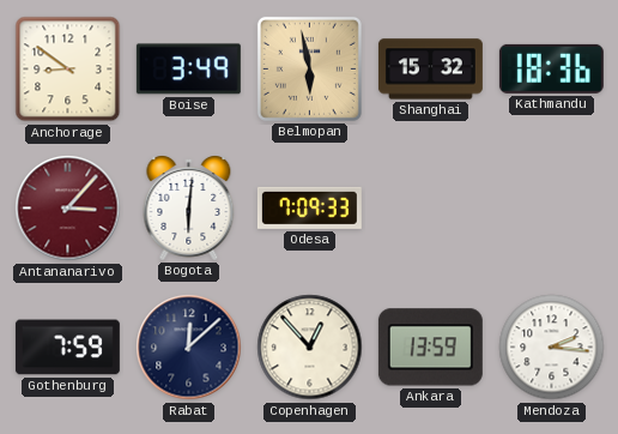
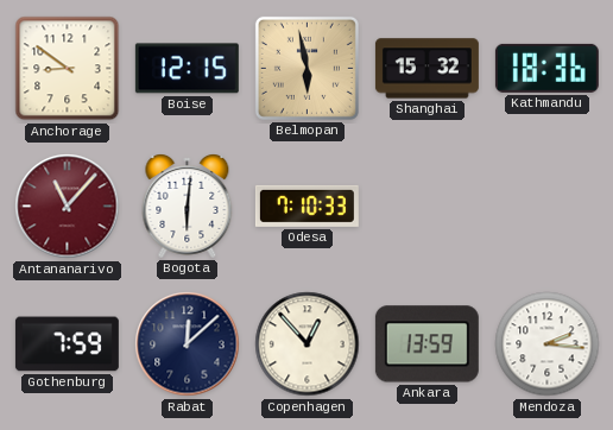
Boise: 3:49 -> 12:15
Antananarivo: 3:07 -> 11:07
Odesa: 7:09 -> 7:10
